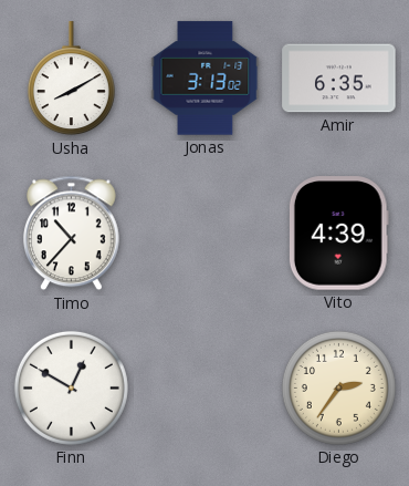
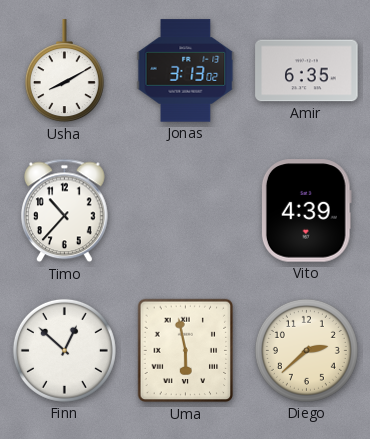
Finn: 12:50 -> 12:52
Uma: none -> 5:58
Diego: 2:36 -> 2:38
